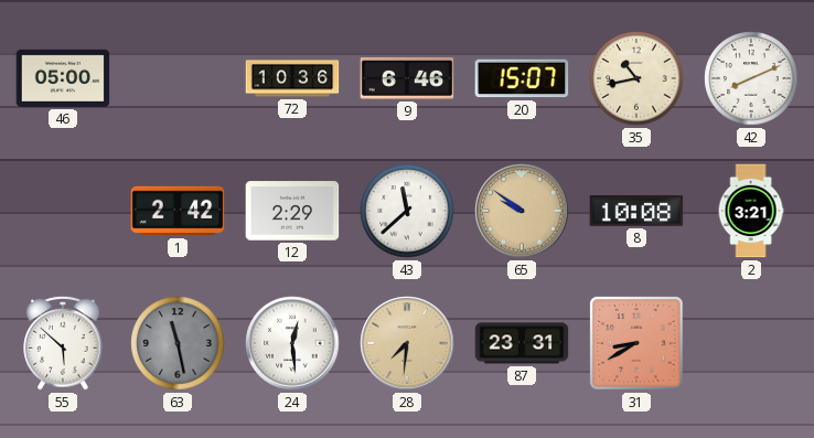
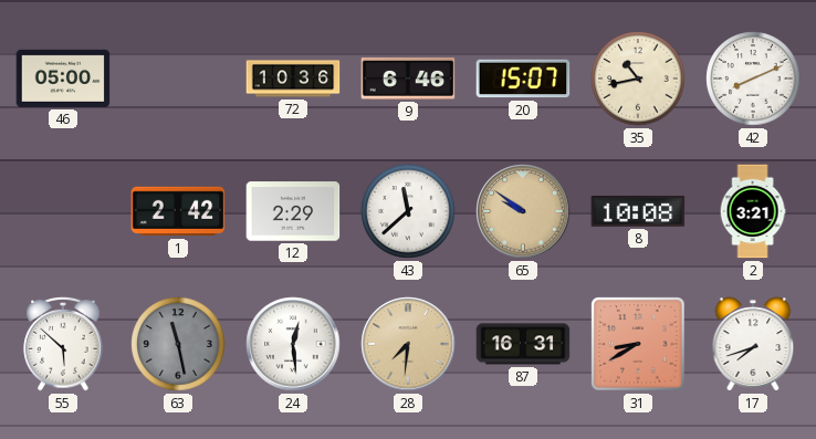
87: 23:31 -> 16:31
17: none -> 7:42
